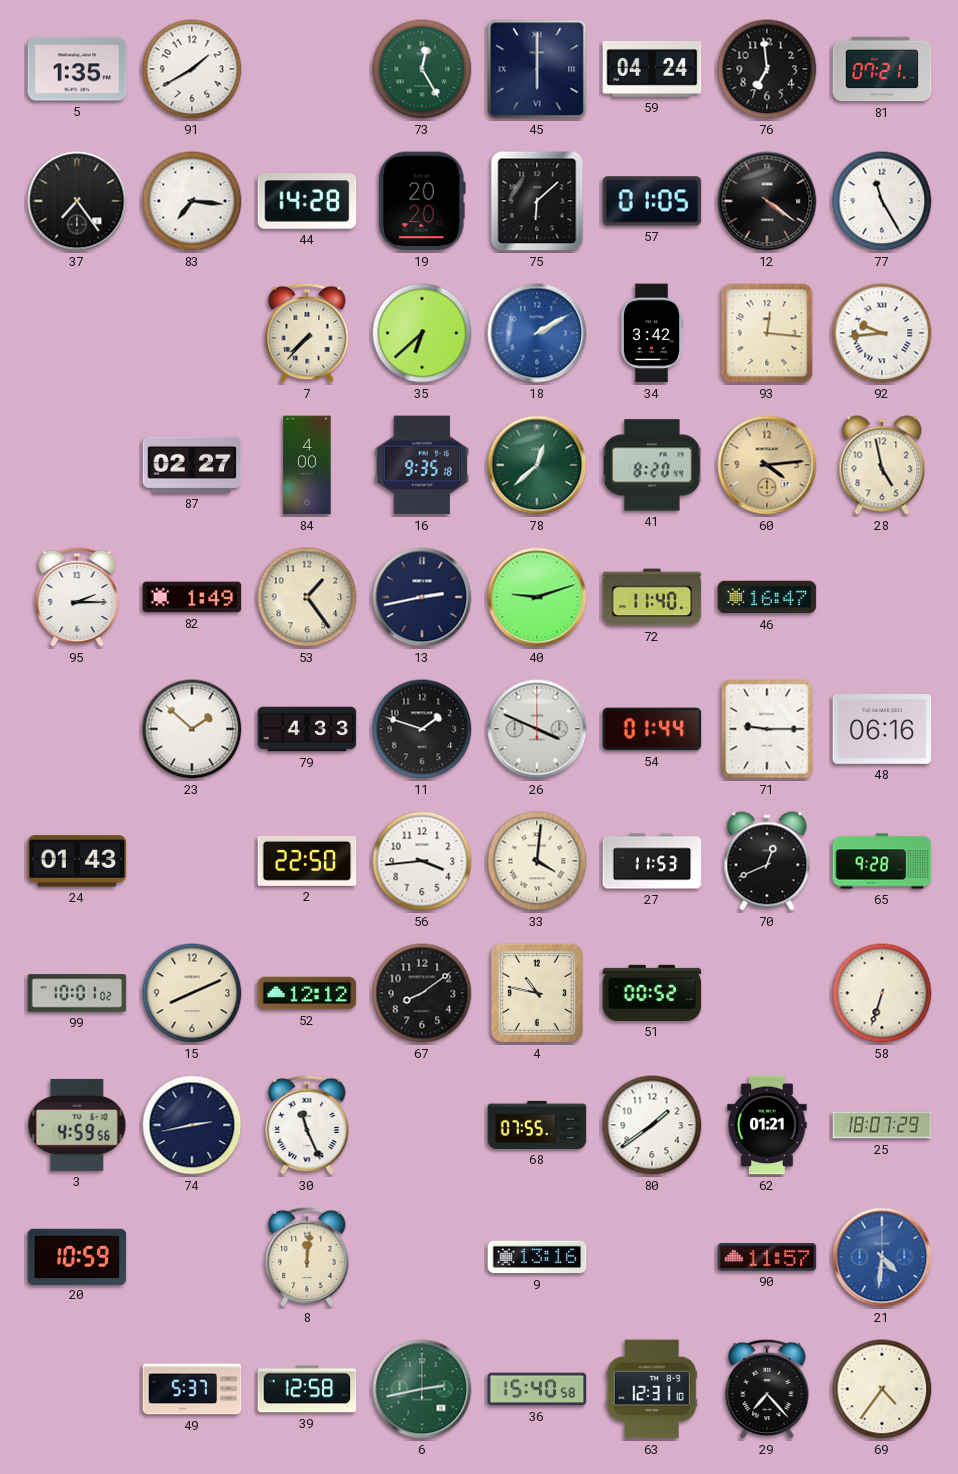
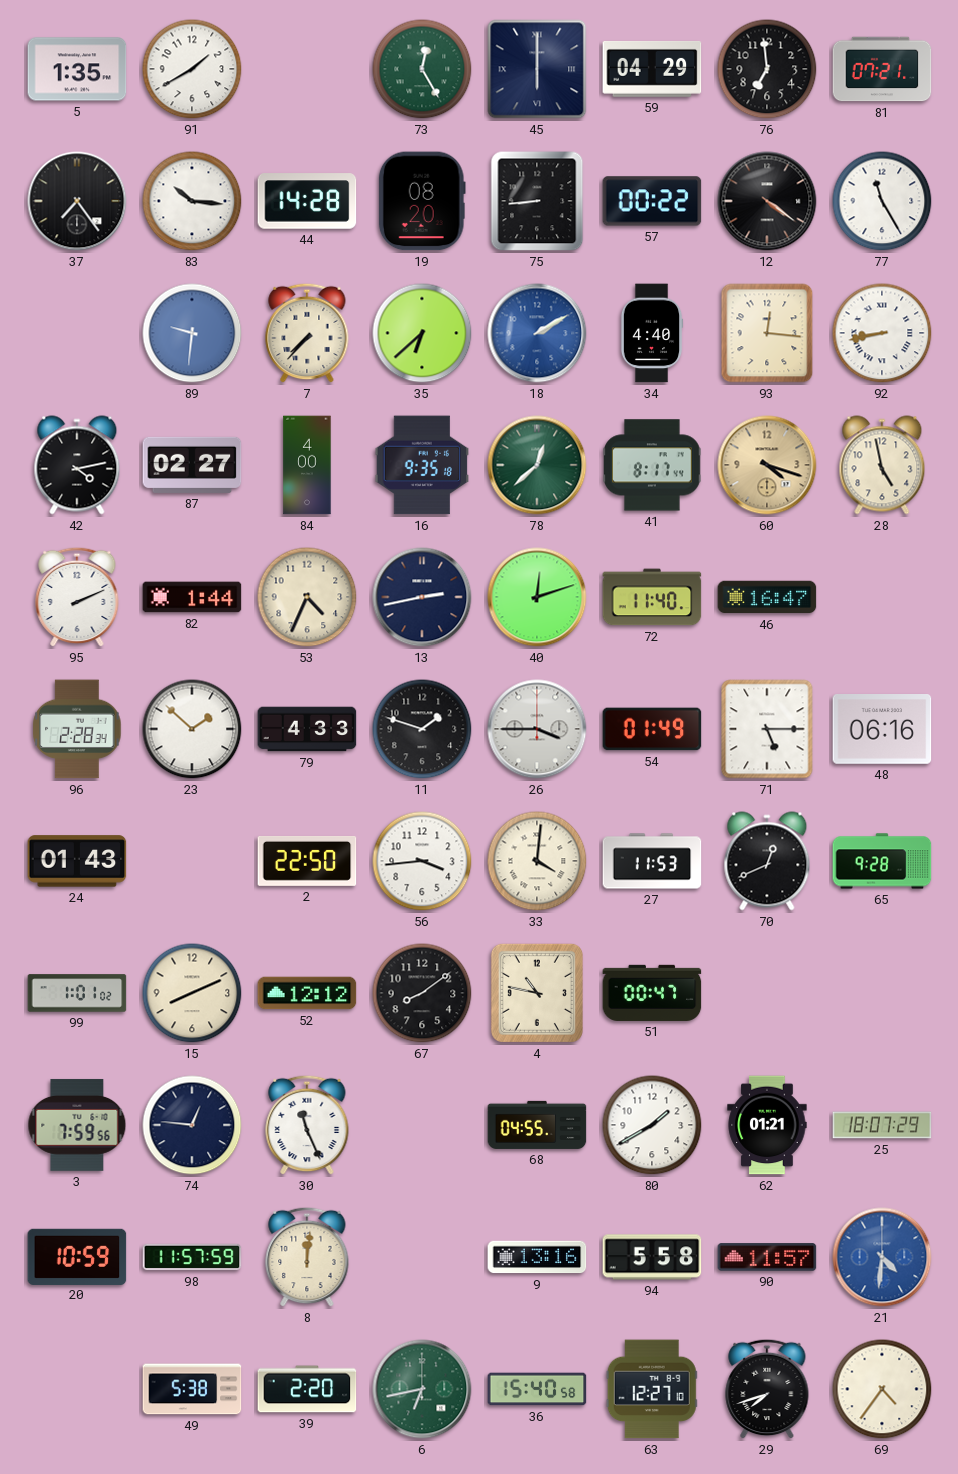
59: 04:24 -> 04:29
83: 7:16 -> 10:16
19: 20:20 -> 08:20
75: 6:08 -> 8:44
57: 01:05 -> 00:22
89: none -> 9:31
34: 3:42 -> 4:40
92: 9:44 -> 8:43
42: none -> 4:13
41: 8:20 -> 8:17
60: 4:14 -> 4:18
95: 2:15 -> 2:11
82: 1:49 -> 1:44
53: 1:24 -> 4:34
40: 9:12 -> 12:12
96: none -> 2:28
26: 3:49 -> 3:45
54: 01:44 -> 01:49
71: 9:15 -> 5:15
99: 10:01 -> 1:01
51: 00:52 -> 00:47
58: 6:33 -> none
3: 4:59 -> 7:59
74: 2:43 -> 12:46
68: 07:55 -> 04:55
80: 1:39 -> 1:40
98: none -> 11:57
94: none -> 5:58
49: 5:37 -> 5:38
39: 12:58 -> 2:20
6: 2:43 -> 6:43
63: 12:31 -> 12:27
29: 7:23 -> 7:42
